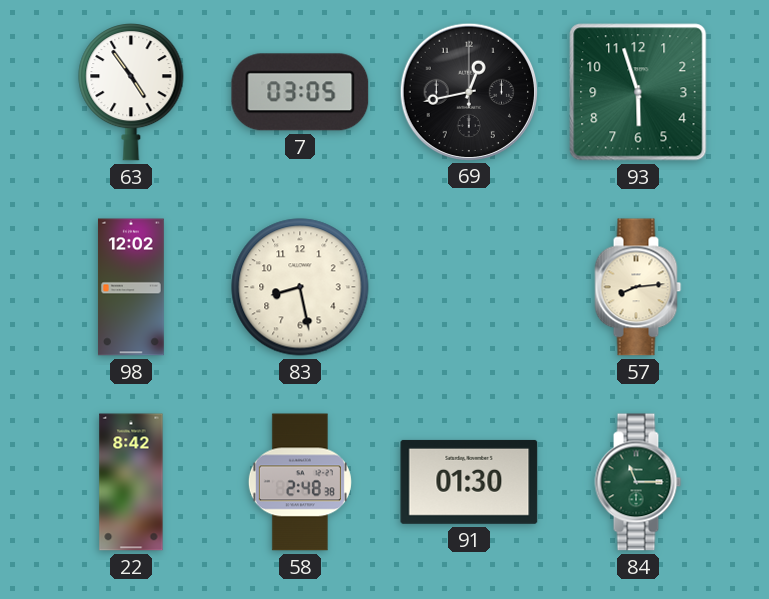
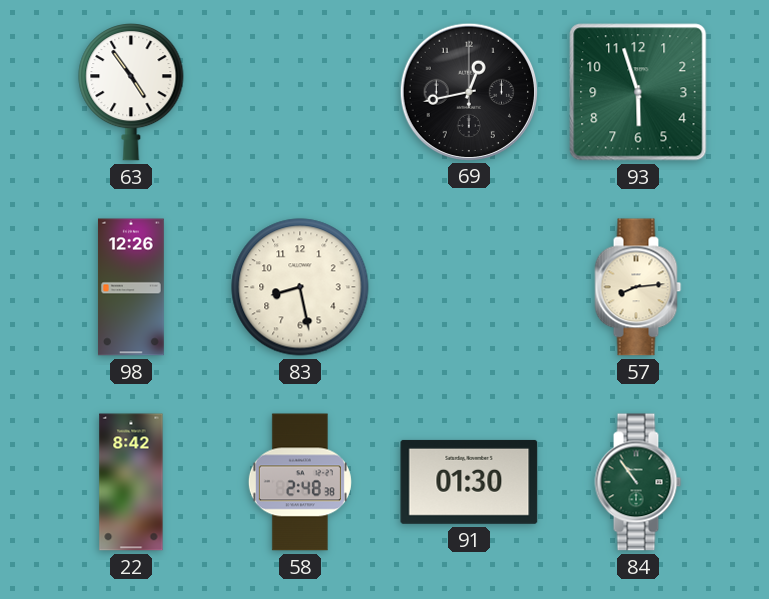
7: 03:05 -> none
98: 12:02 -> 12:26
84: 11:15 -> 10:54
